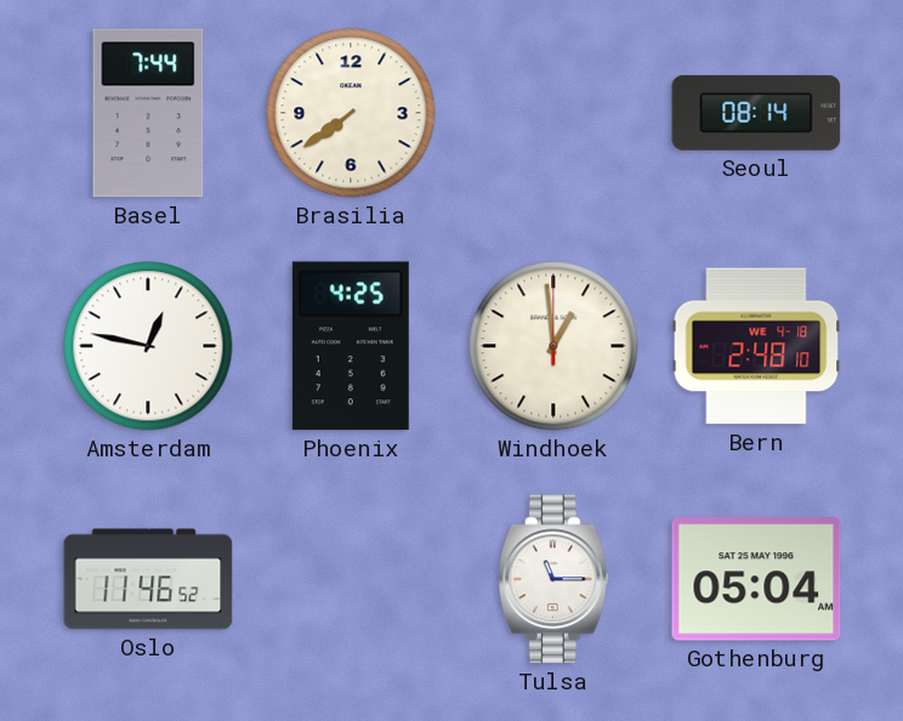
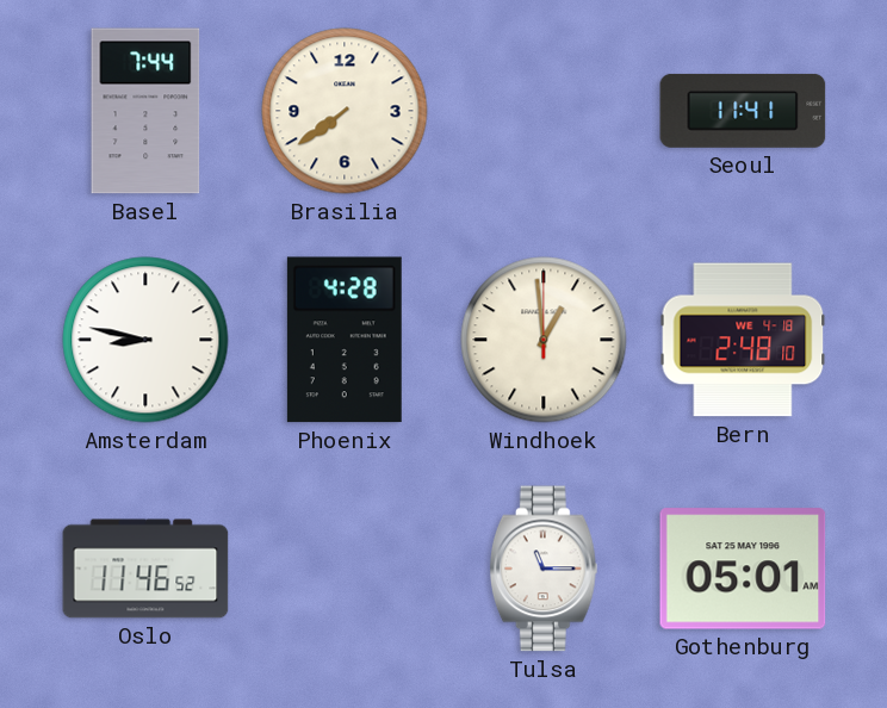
Seoul: 08:14 -> 11:41
Amsterdam: 12:47 -> 8:47
Phoenix: 4:25 -> 4:28
Gothenburg: 05:04 -> 05:01
